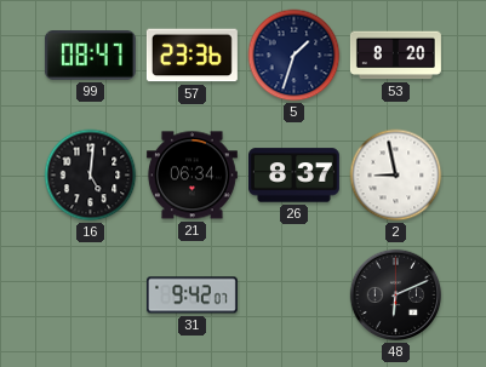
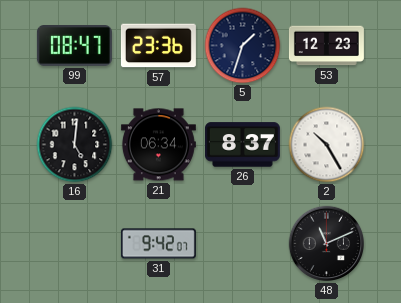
53: 8:20 -> 12:23
2: 8:58 -> 10:25
48: 6:11 -> 11:11
